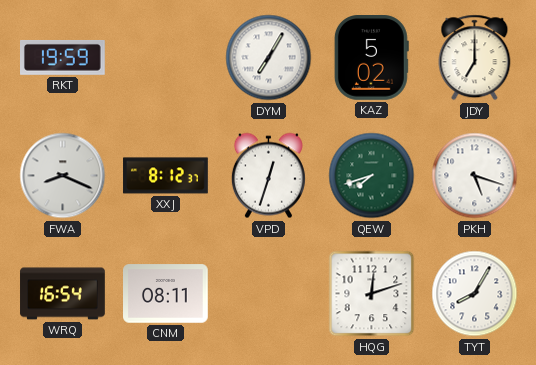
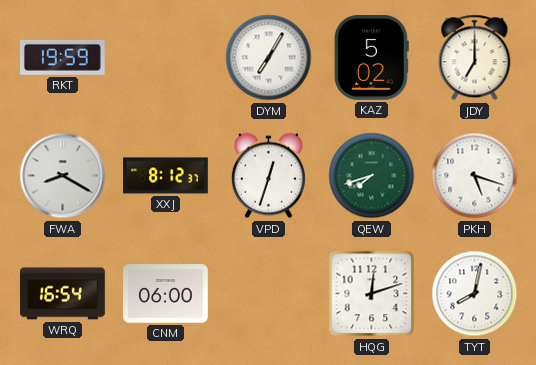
FWA: 8:19 -> 8:20
CNM: 08:11 -> 06:00
TYT: 8:05 -> 8:02
